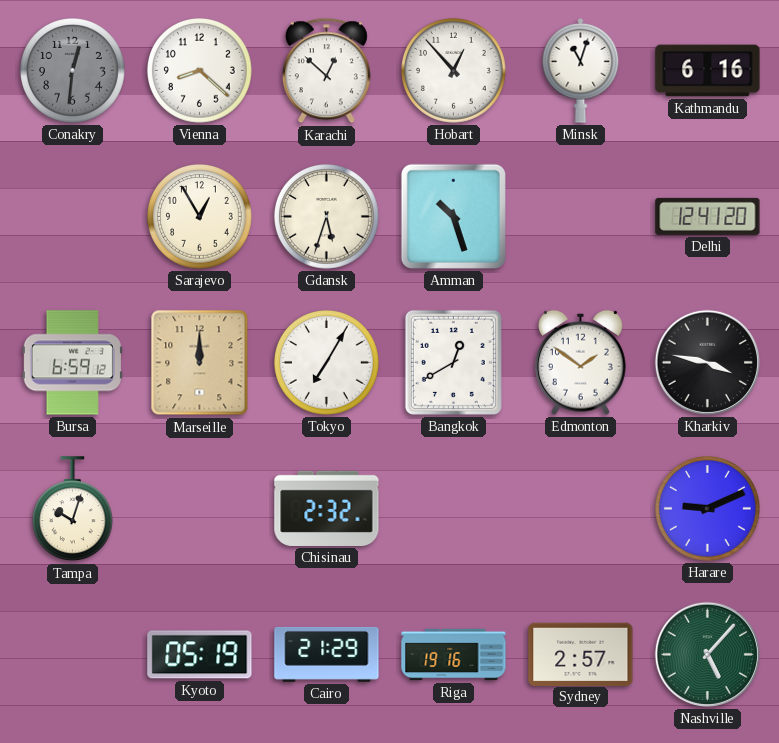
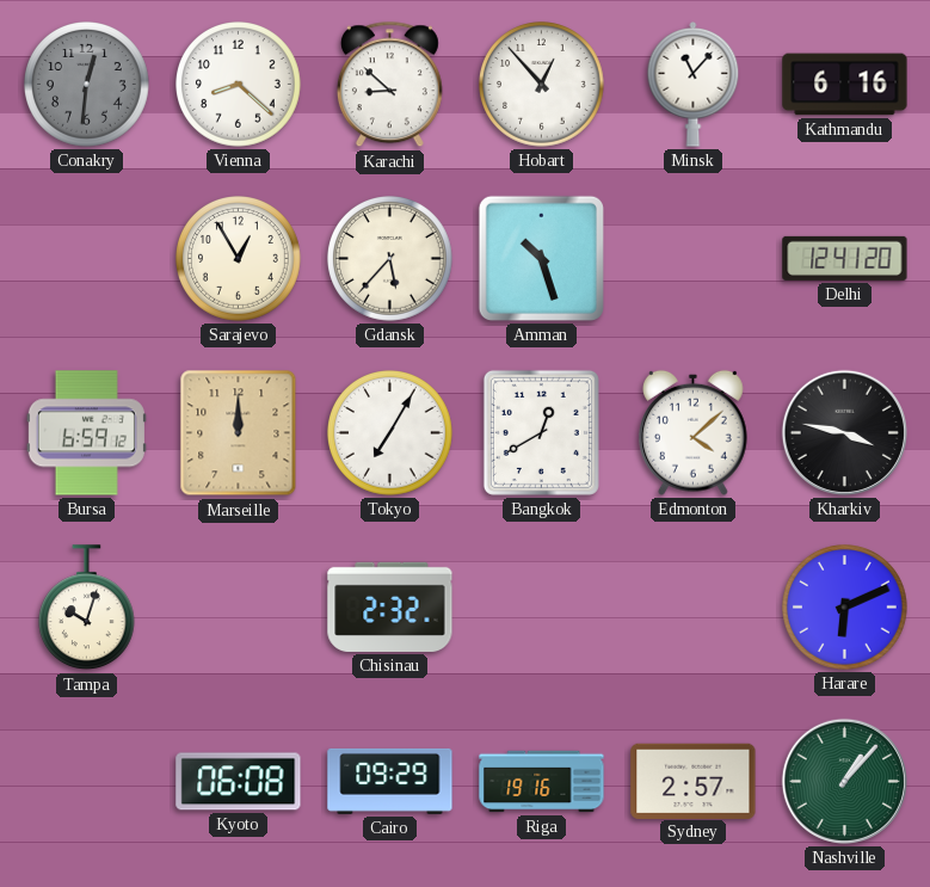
Karachi: 12:52 -> 8:52
Minsk: 11:03 -> 11:07
Gdansk: 5:33 -> 5:37
Edmonton: 1:51 -> 4:08
Harare: 9:11 -> 6:11
Kyoto: 05:19 -> 06:08
Cairo: 21:29 -> 09:29
Nashville: 5:07 -> 1:07
